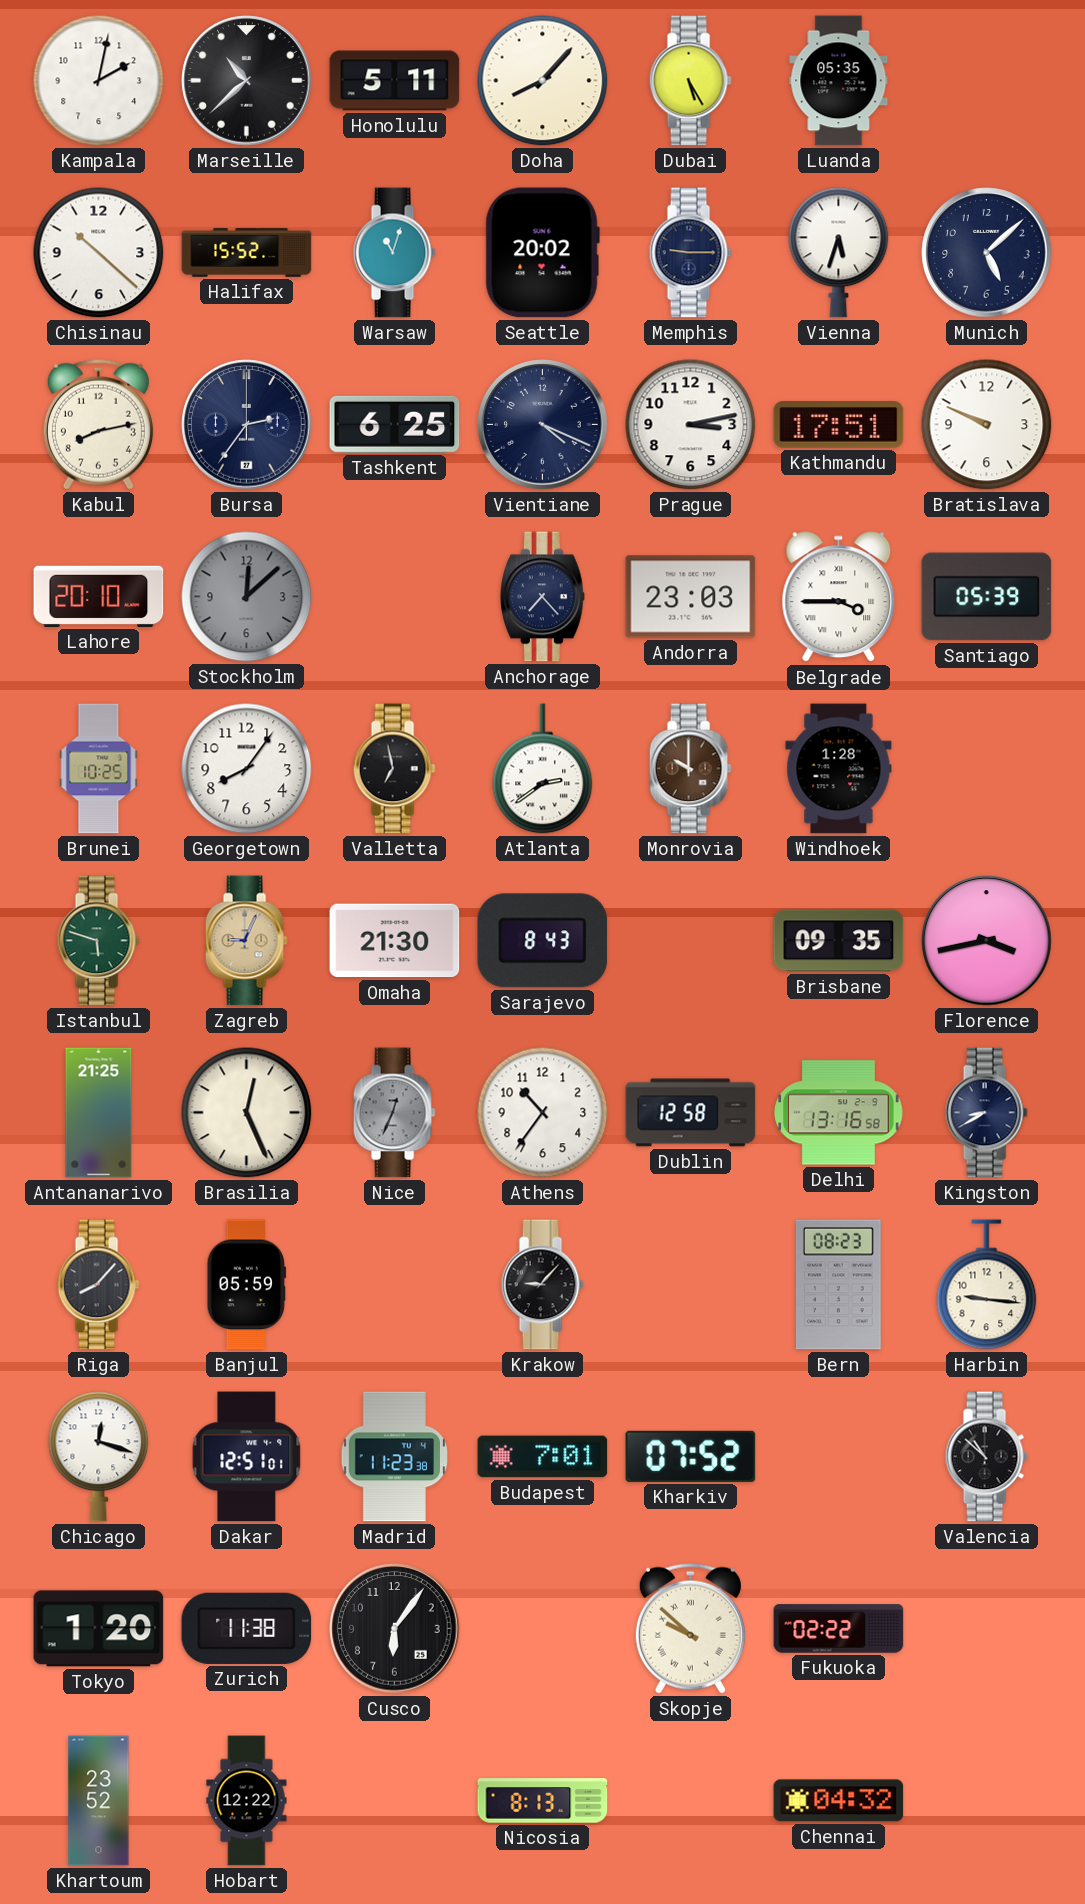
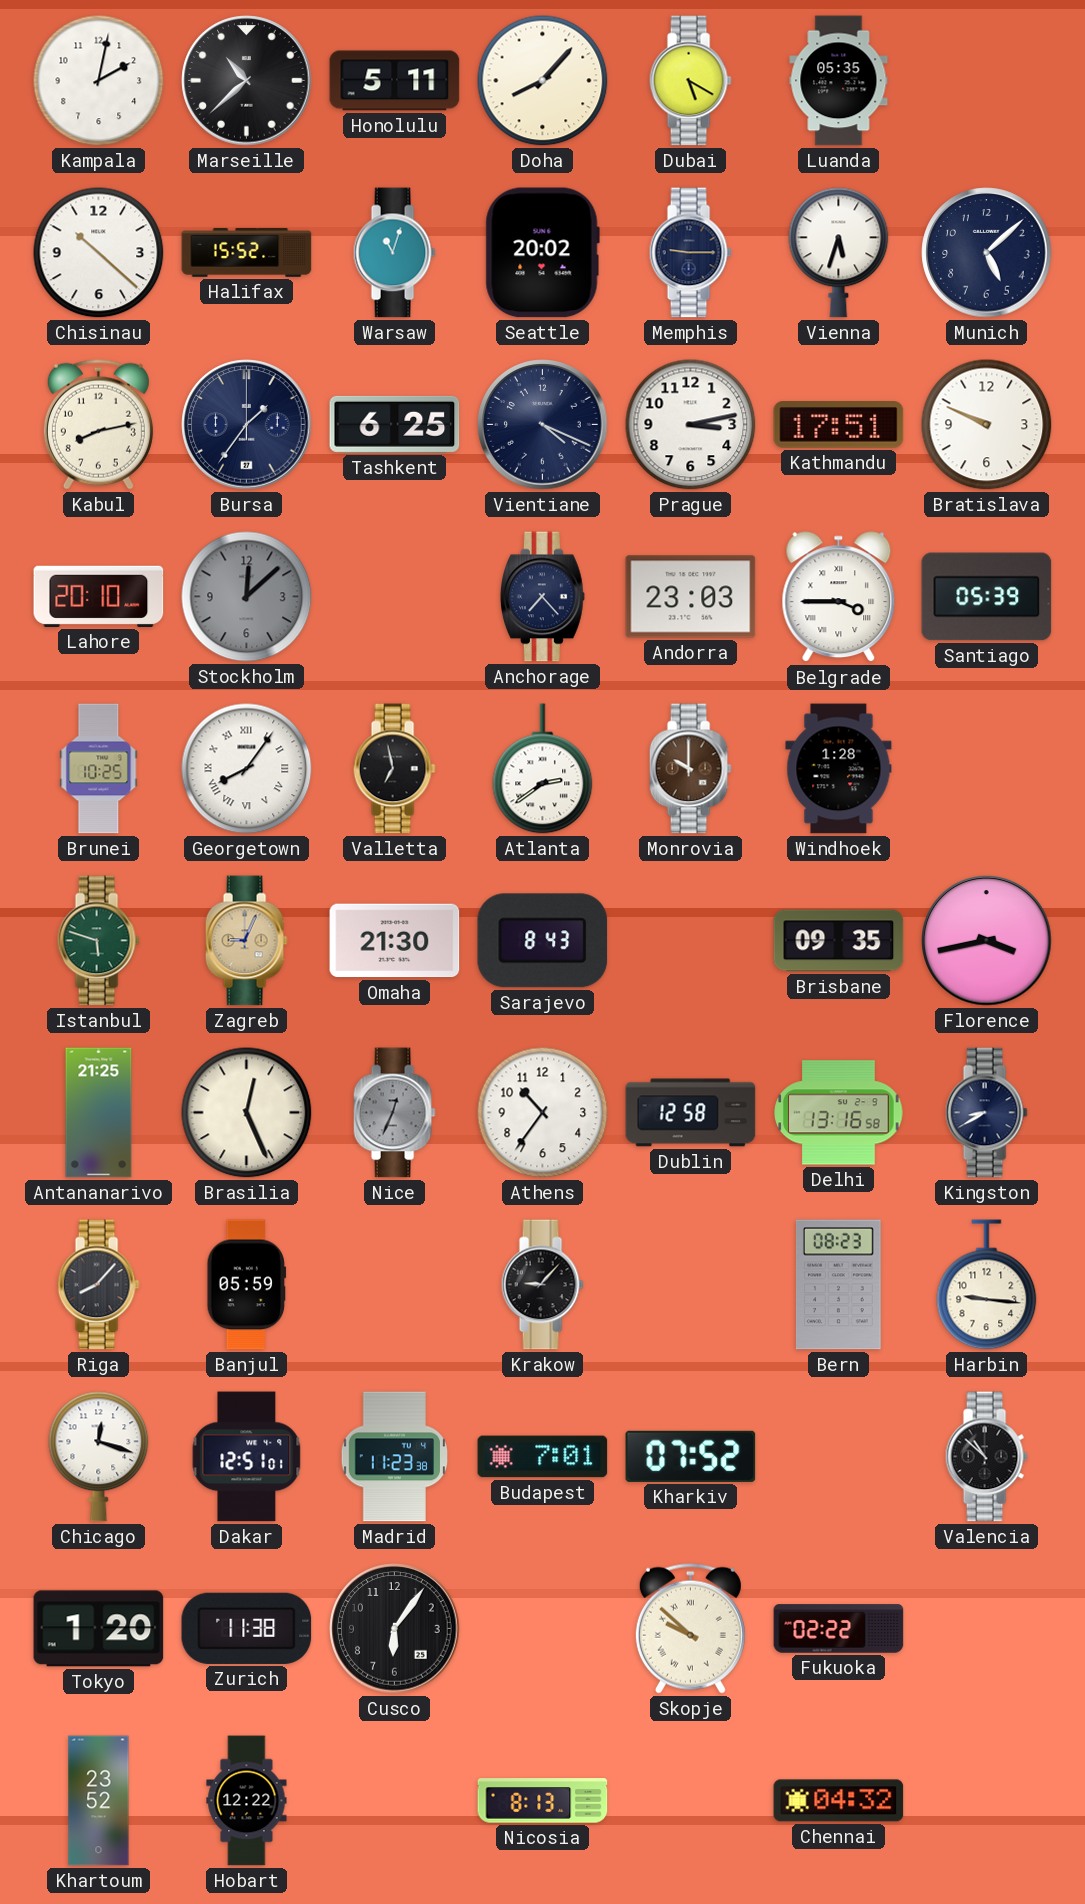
Dubai: 5:25 -> 5:20
Bursa: 2:36 -> 1:36
Georgetown numerals: Arabic -> Roman
